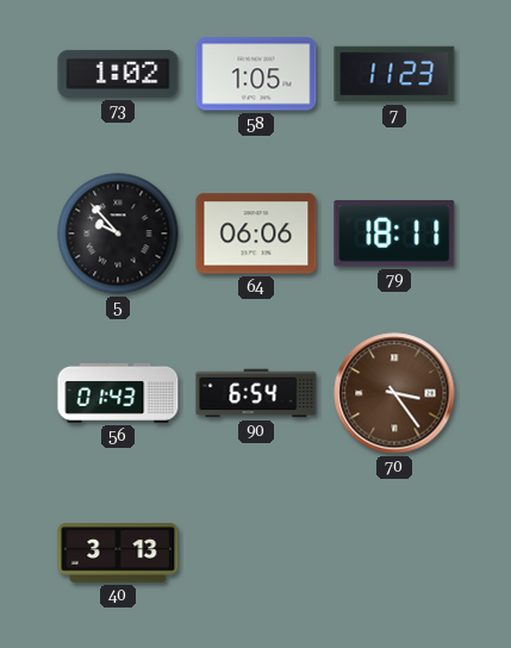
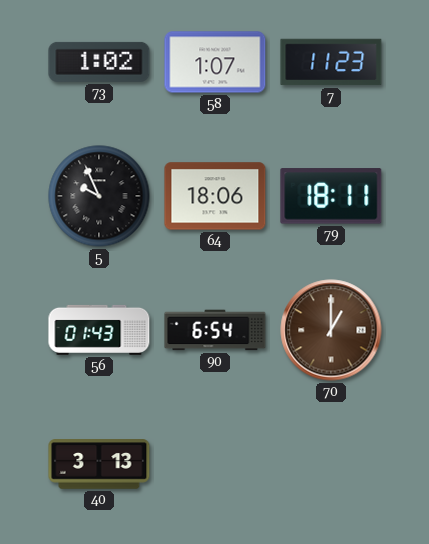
58: 1:05 -> 1:07
5: 9:53 -> 9:56
64: 06:06 -> 18:06
70: 3:24 -> 1:00
